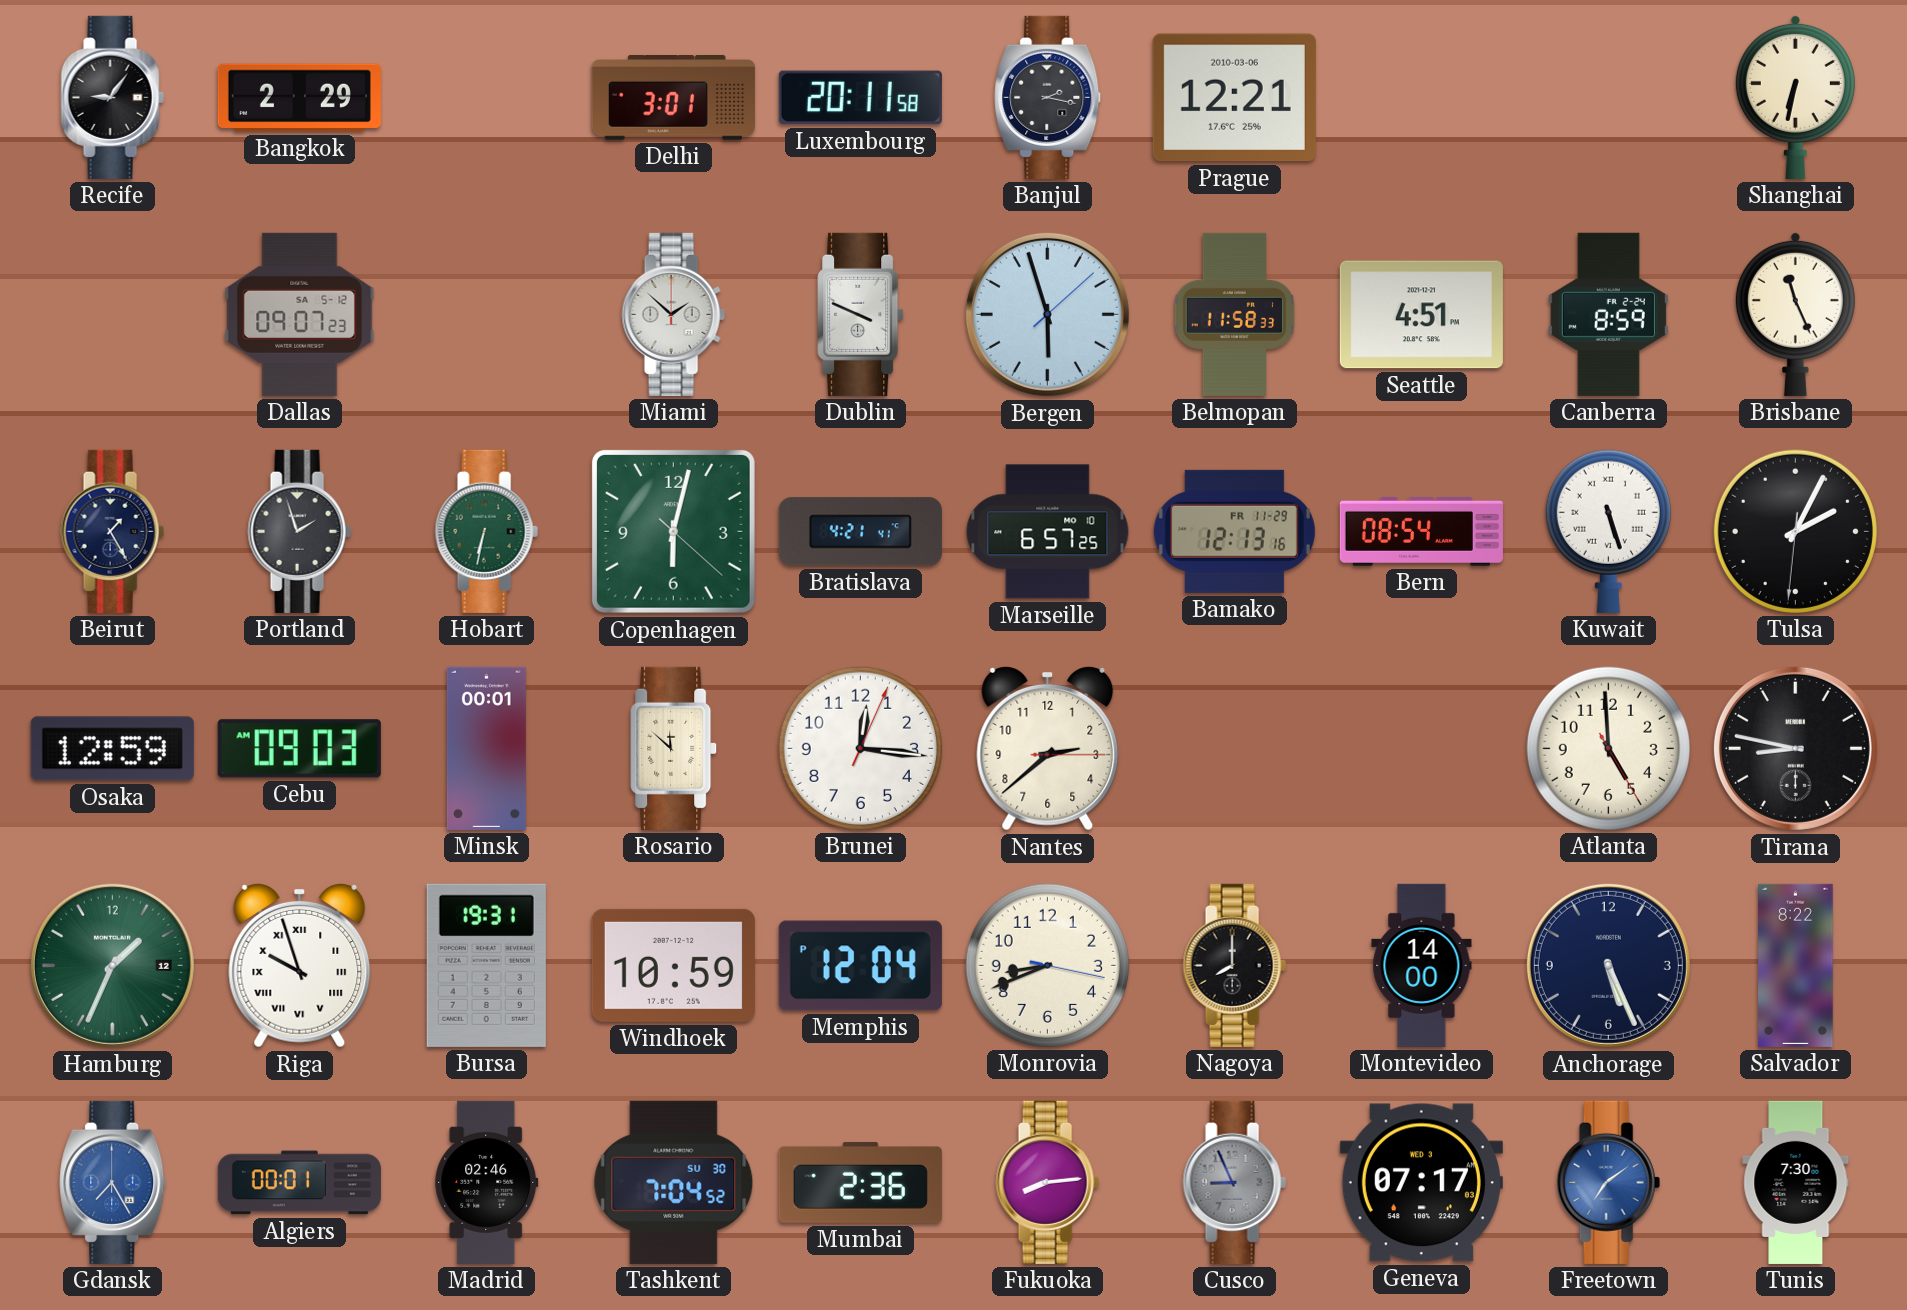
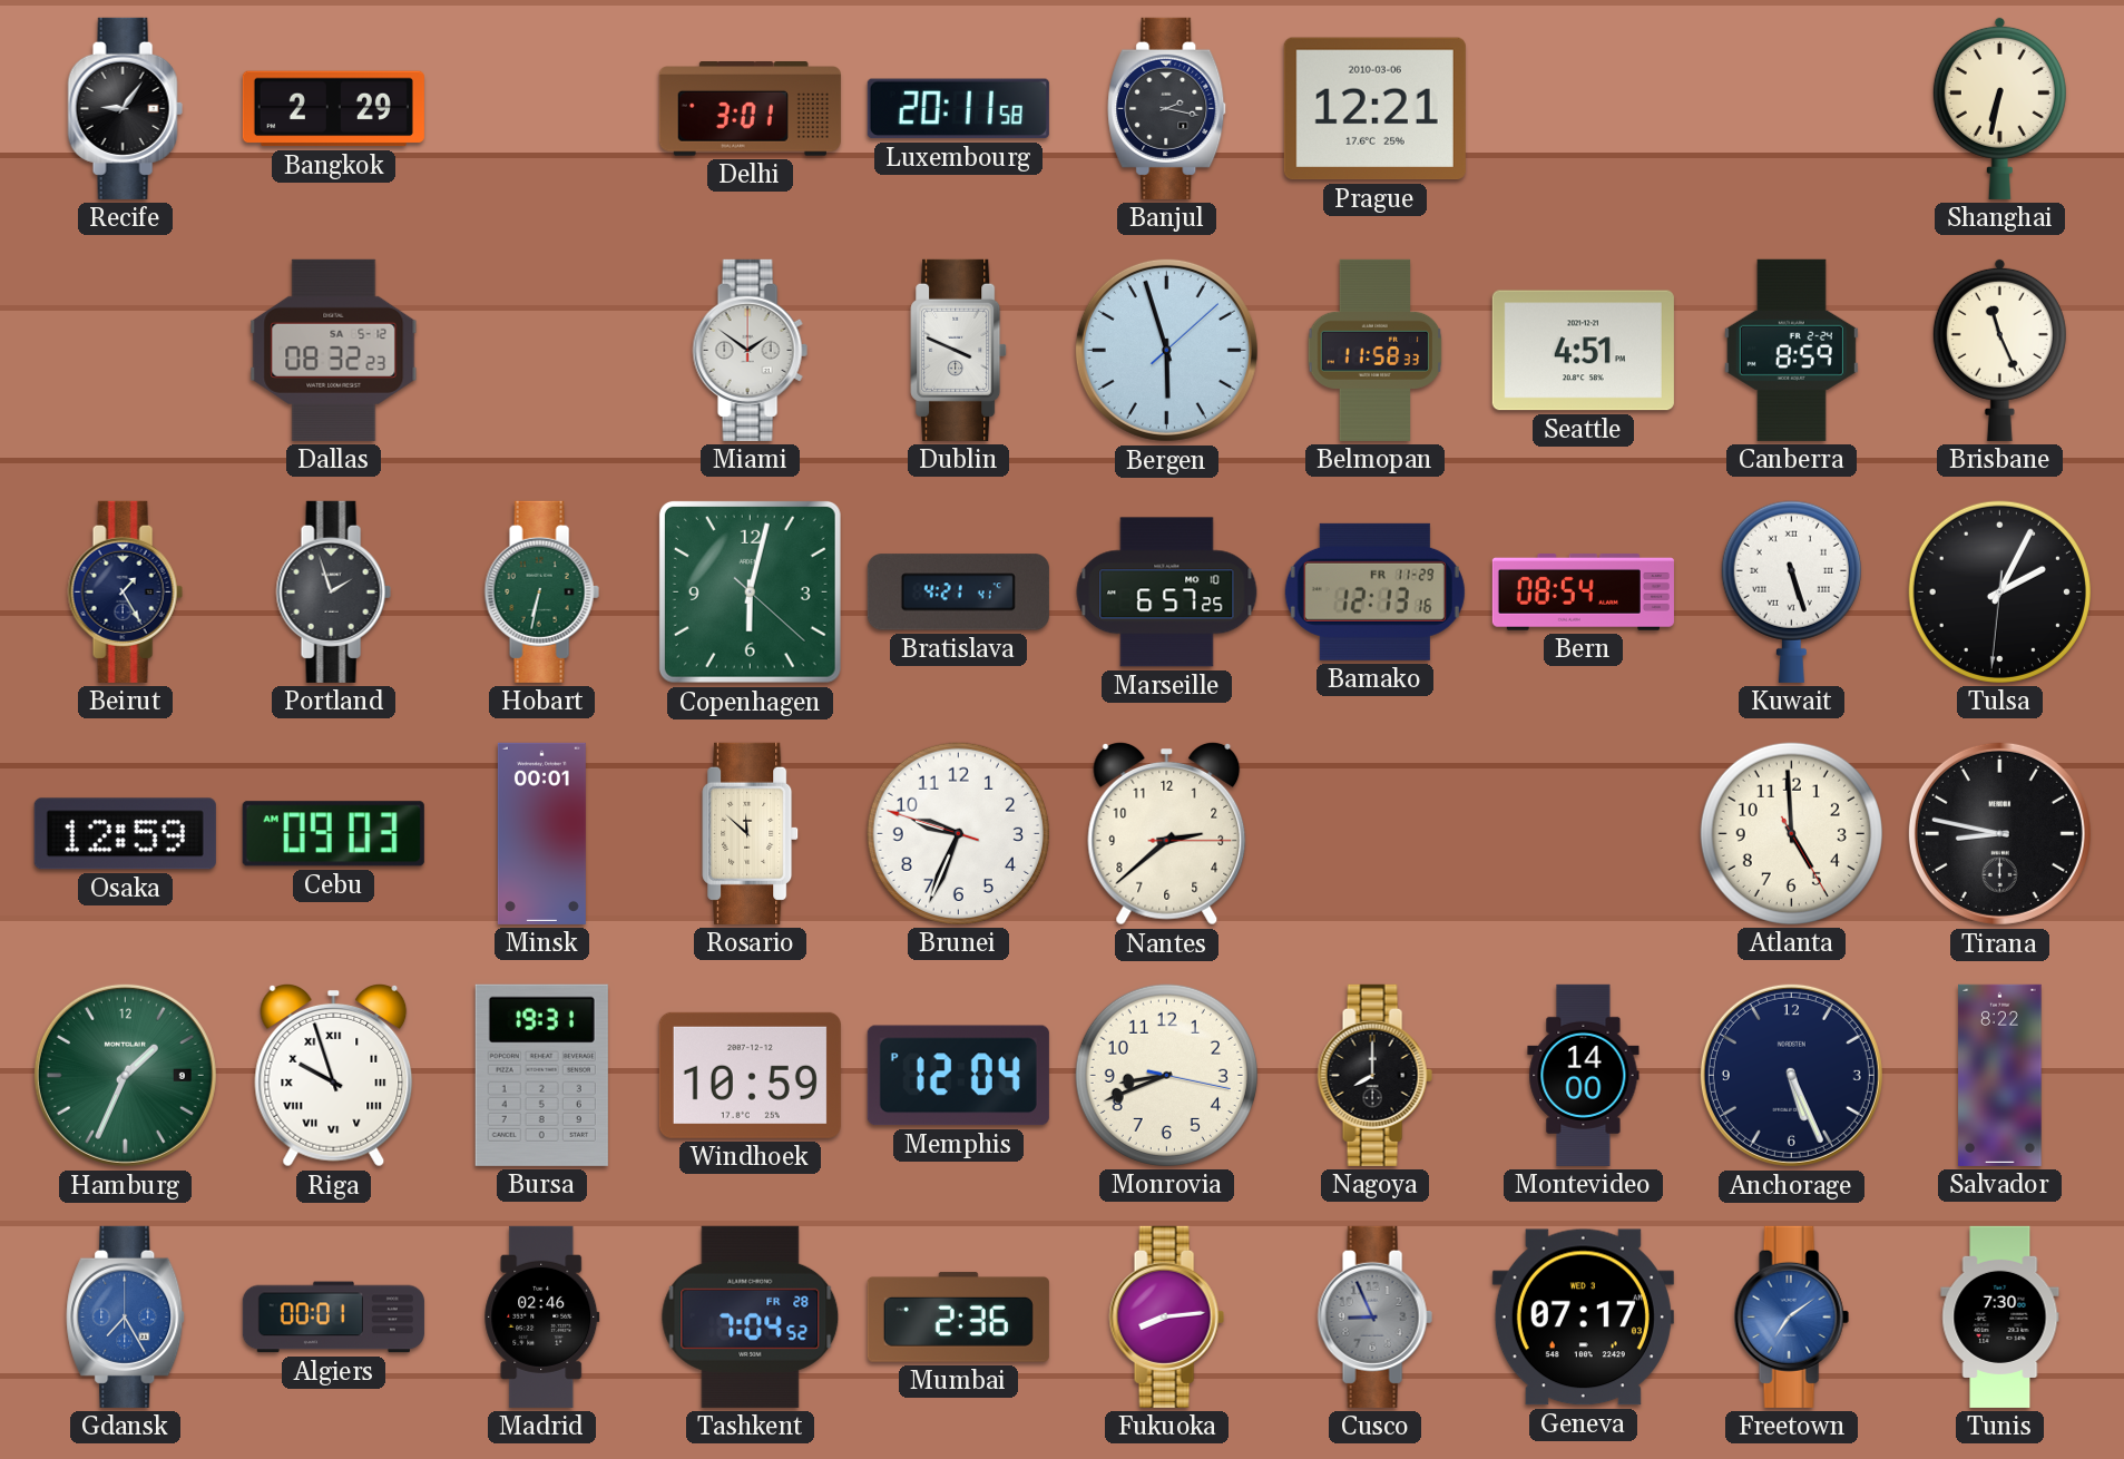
Dallas: 09:07 -> 08:32
Miami: 1:52 -> 1:51
Brunei: 12:16 -> 9:33
Hamburg date: 12 -> 9
Tashkent date: SU 30 -> FR 28
